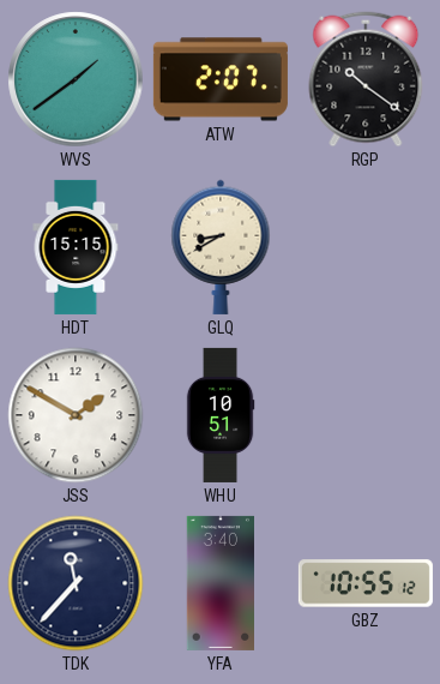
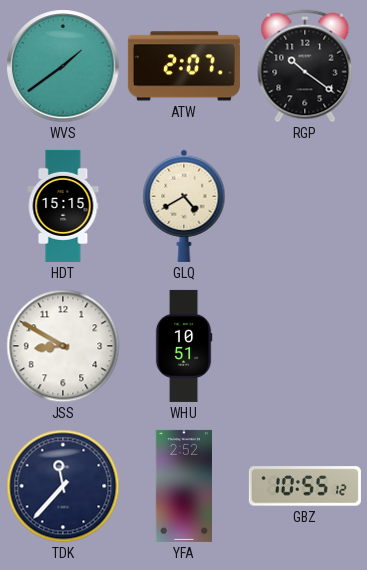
GLQ: 8:40 -> 4:40
JSS: 1:50 -> 8:50
YFA: 3:40 -> 2:52
